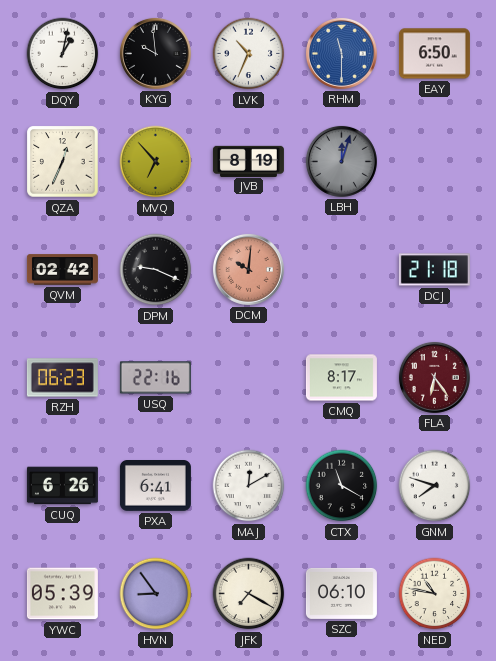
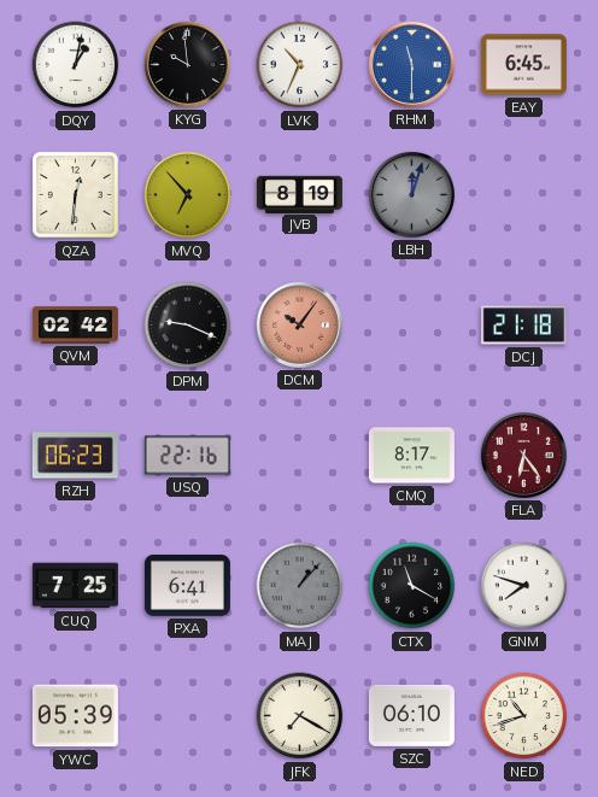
EAY: 6:50 -> 6:45
QZA: 12:34 -> 12:31
DCM: 10:01 -> 10:06
CUQ: 6:26 -> 7:25
MAJ: 12:10 -> 1:07
MAJ dial: white -> grey
HVN: 8:54 -> none
NED: 10:47 -> 10:42
